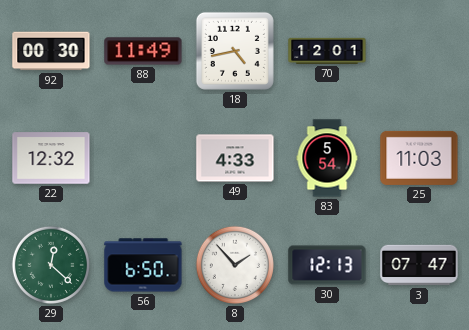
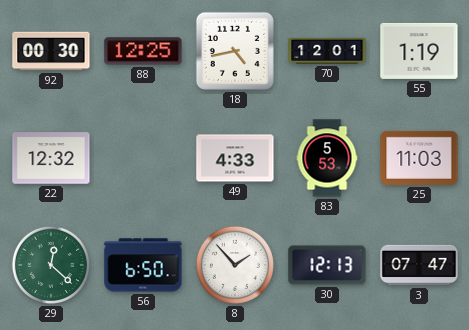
88: 11:49 -> 12:25
55: none -> 1:19
83: 5:54 -> 5:53
